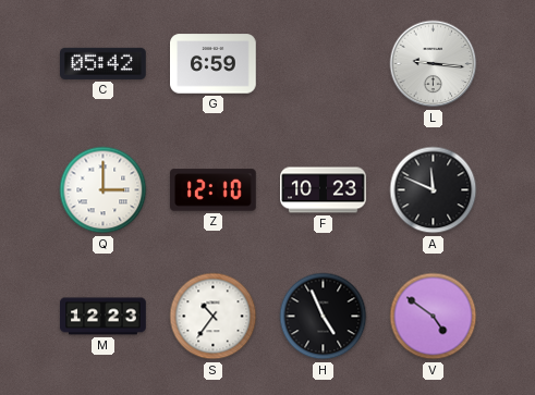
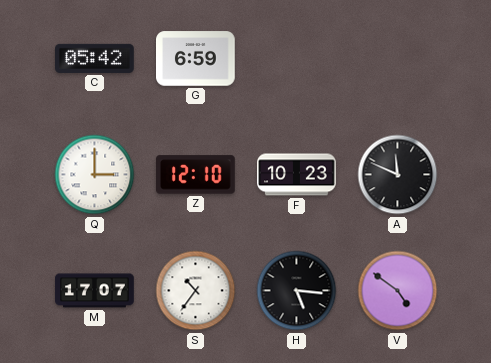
L: 9:16 -> none
M: 12:23 -> 17:07
H: 4:56 -> 5:16
